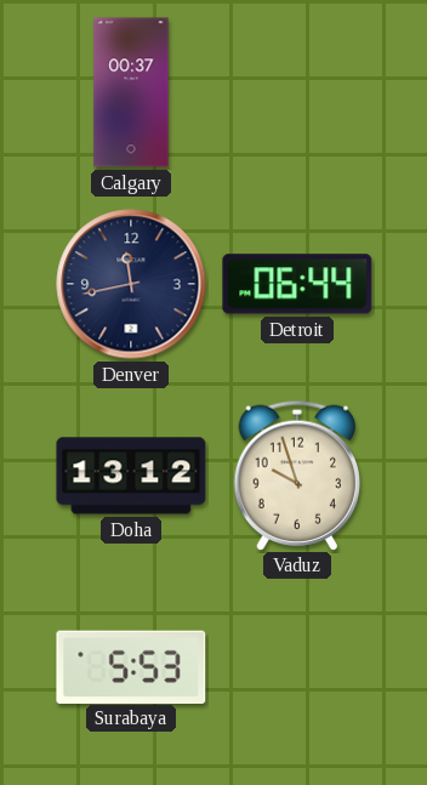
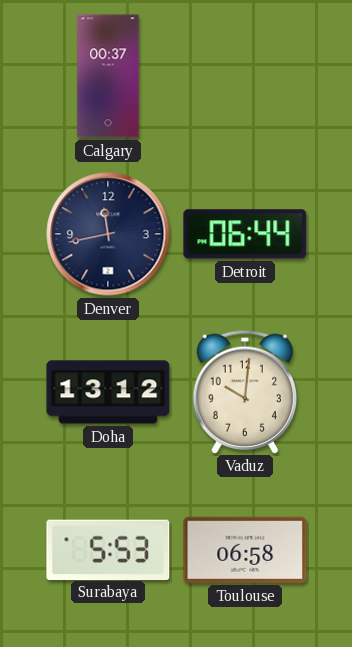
Vaduz: 9:57 -> 10:01
Toulouse: none -> 06:58
